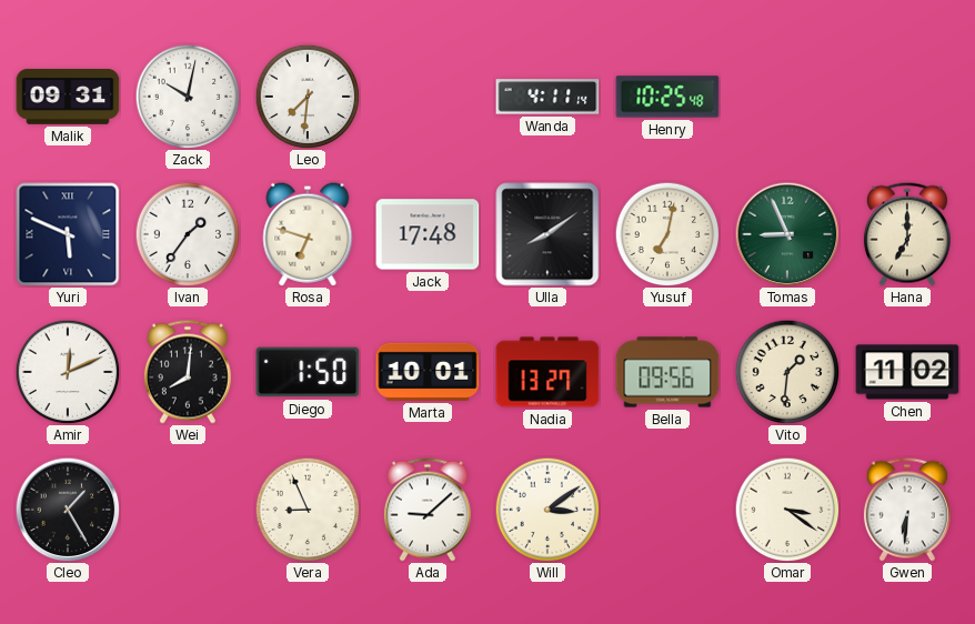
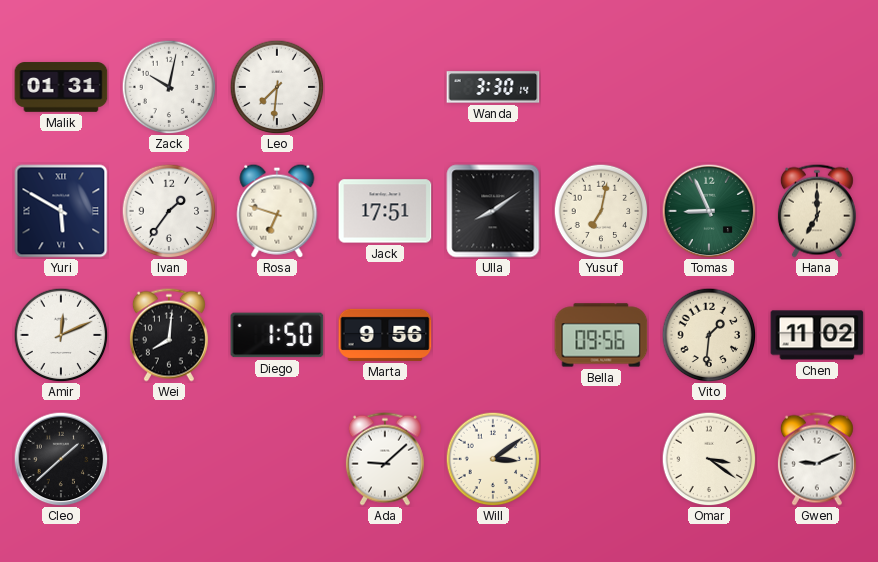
Malik: 09:31 -> 01:31
Wanda: 4:11 -> 3:30
Henry: 10:25 -> none
Yuri: 5:49 -> 5:50
Jack: 17:48 -> 17:51
Marta: 10:01 -> 9:56
Nadia: 13:27 -> none
Cleo: 1:25 -> 1:38
Vera: 8:56 -> none
Gwen: 6:31 -> 9:11
